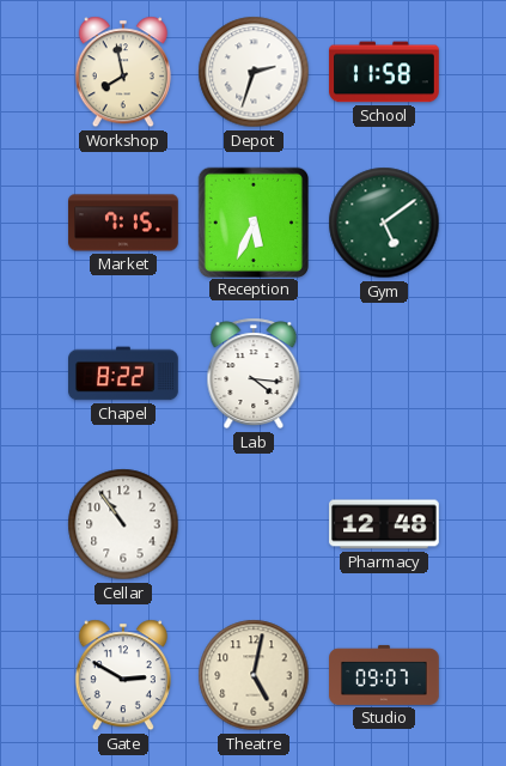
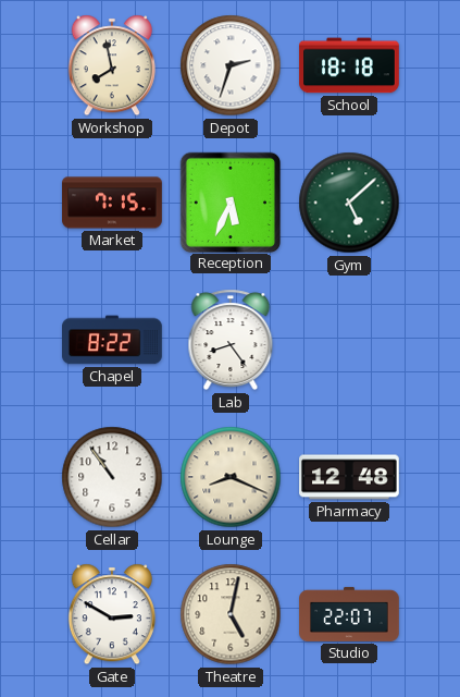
School: 11:58 -> 18:18
Gym: 5:09 -> 5:08
Lab: 4:16 -> 8:24
Lounge: none -> 8:19
Studio: 09:07 -> 22:07
